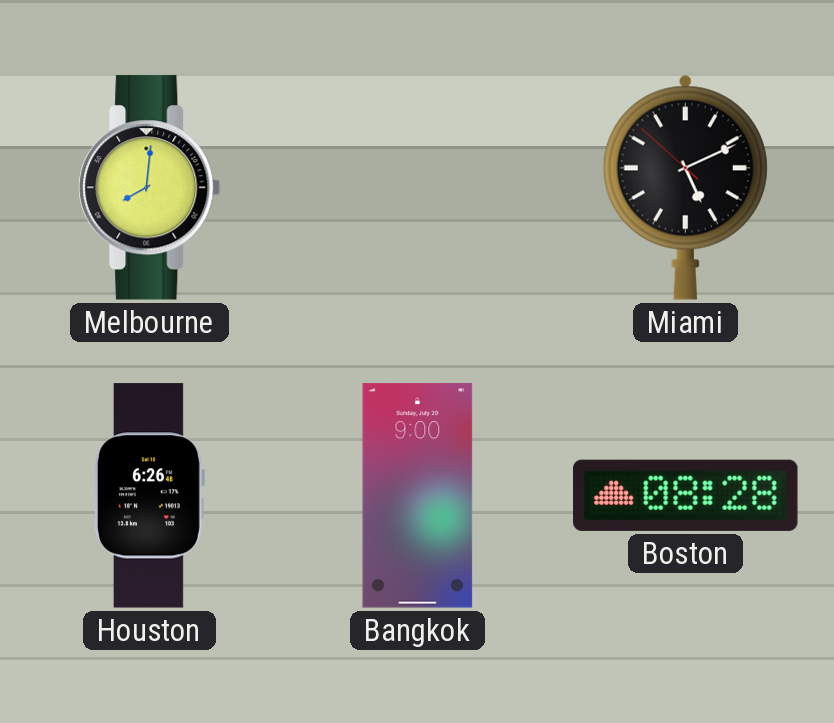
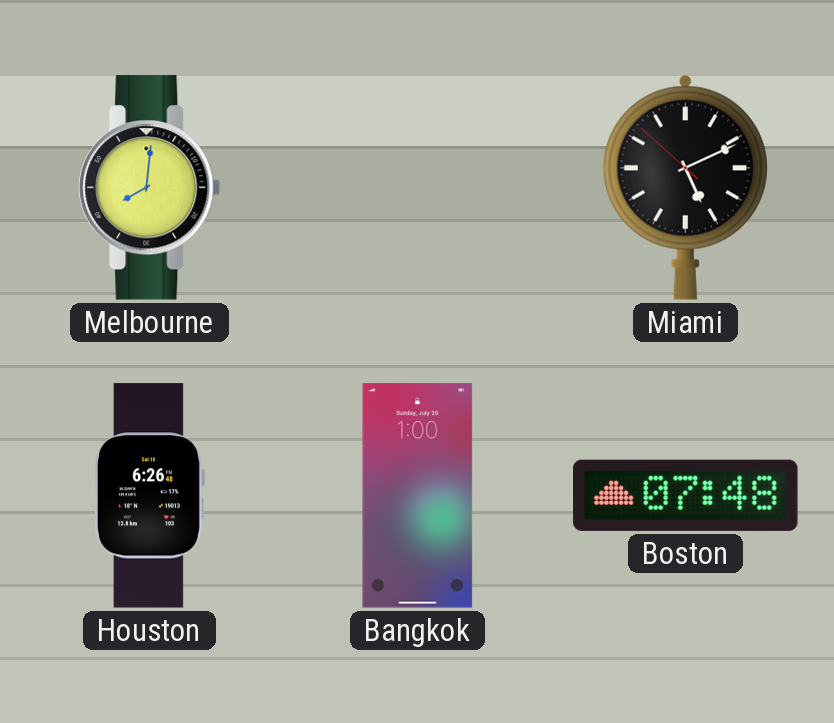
Bangkok: 9:00 -> 1:00
Boston: 08:28 -> 07:48
